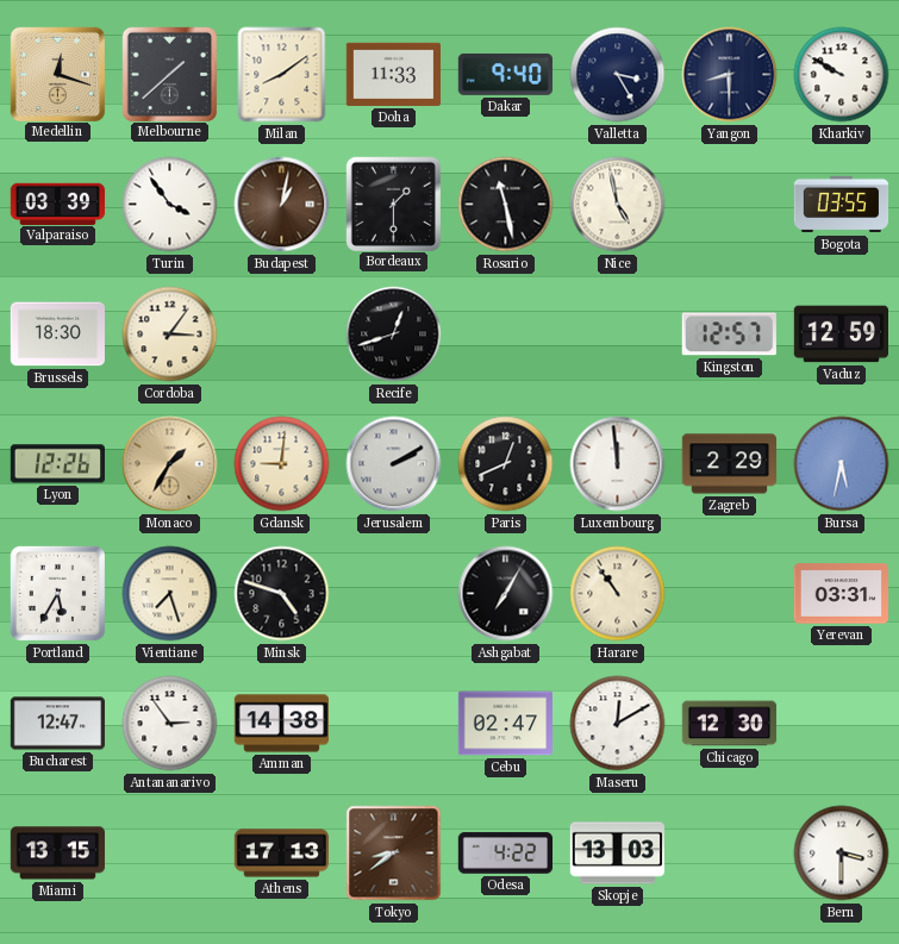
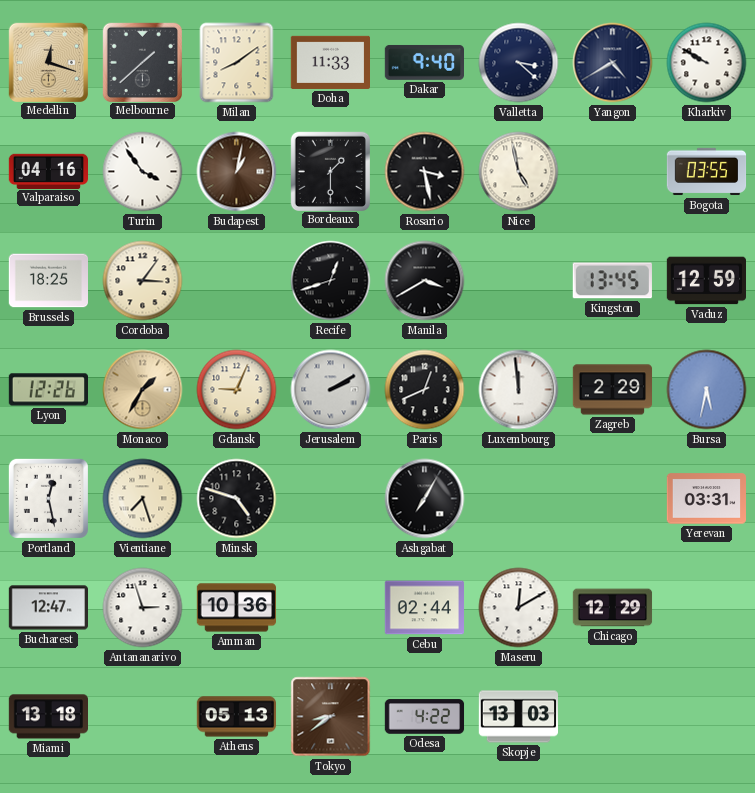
Valletta: 3:25 -> 3:22
Yangon: 8:30 -> 4:40
Valparaiso: 03:39 -> 04:16
Rosario: 11:28 -> 3:28
Brussels: 18:30 -> 18:25
Manila: none -> 3:40
Kingston: 12:57 -> 13:45
Gdansk: 9:01 -> 9:04
Portland: 5:35 -> 12:28
Harare: 10:54 -> none
Antananarivo: 2:54 -> 2:57
Amman: 14:38 -> 10:36
Cebu: 02:47 -> 02:44
Chicago: 12:30 -> 12:29
Miami: 13:15 -> 13:18
Athens: 17:13 -> 05:13
Bern: 3:30 -> none
